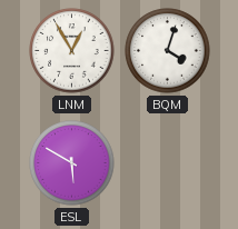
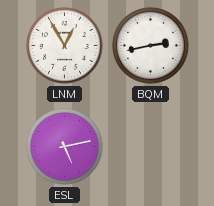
BQM: 4:03 -> 2:43
ESL: 5:50 -> 5:13
